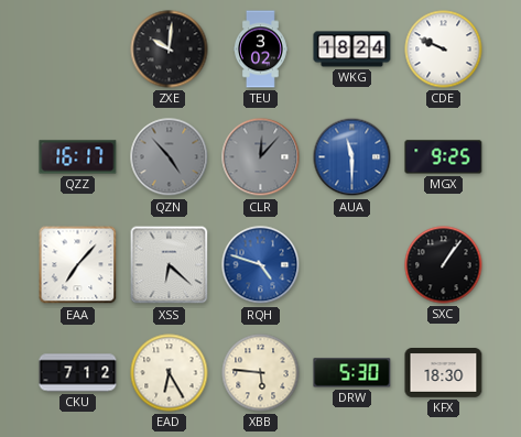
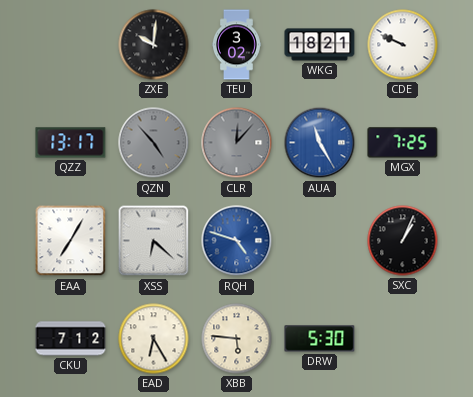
WKG: 18:24 -> 18:21
QZZ: 16:17 -> 13:17
AUA: 11:30 -> 11:25
MGX: 9:25 -> 7:25
EAA: 7:07 -> 7:05
SXC: 1:06 -> 1:04
KFX: 18:30 -> none
